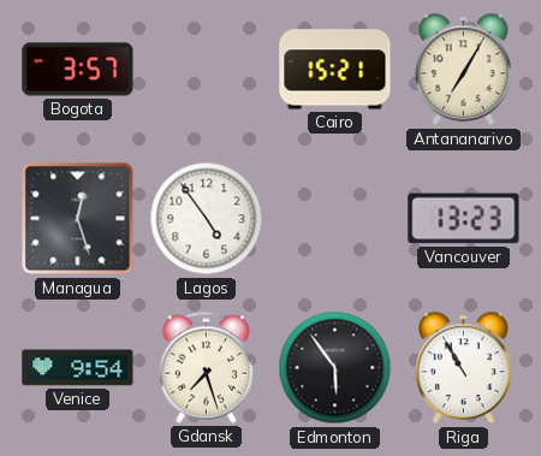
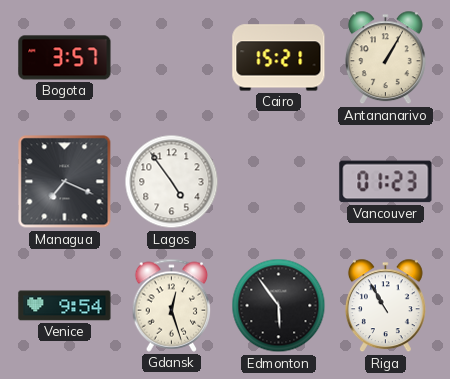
Antananarivo: 7:05 -> 1:05
Managua: 12:27 -> 7:19
Vancouver: 13:23 -> 01:23
Gdansk: 7:27 -> 12:27
